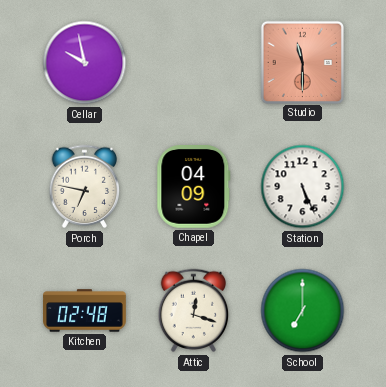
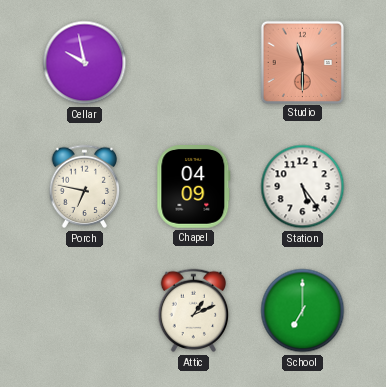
Station: 5:26 -> 5:24
Kitchen: 02:48 -> none
Attic: 12:18 -> 1:11
